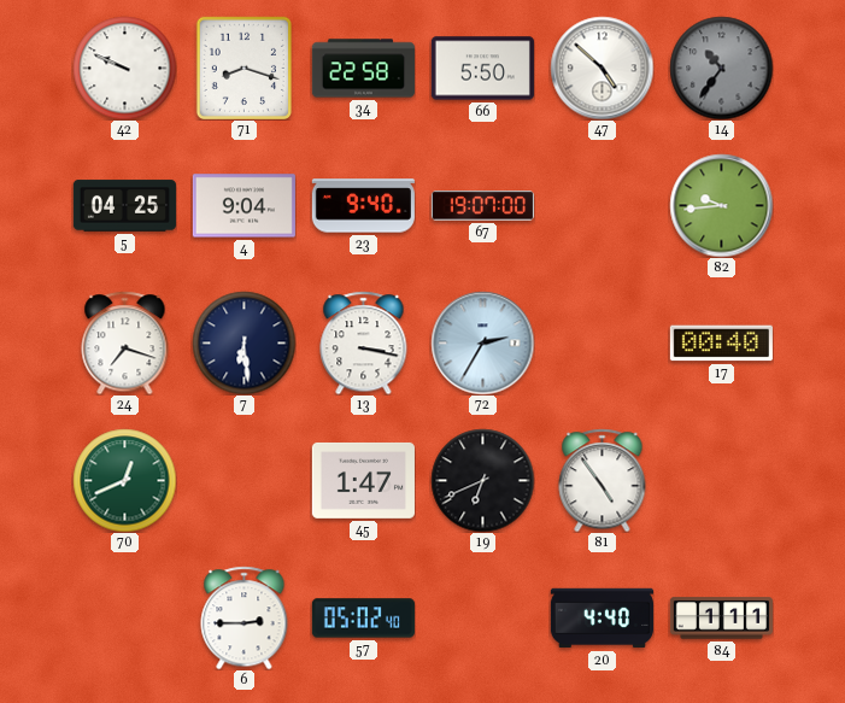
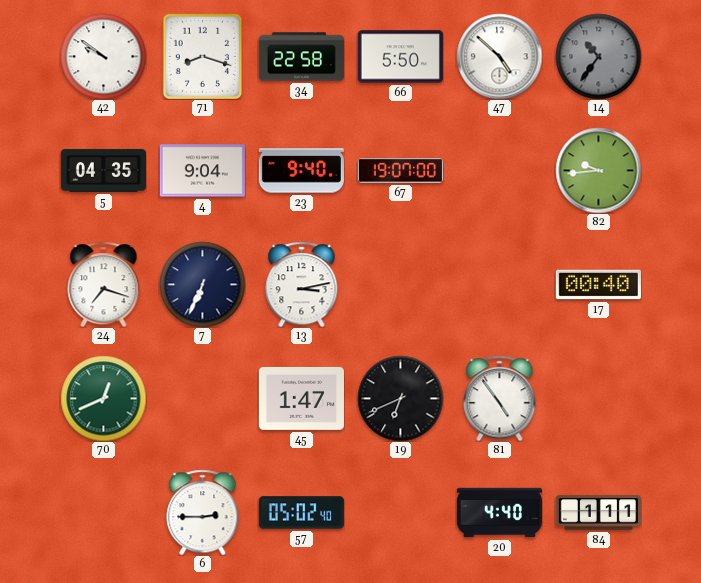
42: 9:49 -> 9:51
5: 04:25 -> 04:35
7: 6:29 -> 6:34
13: 3:17 -> 3:13
72: 2:35 -> none
